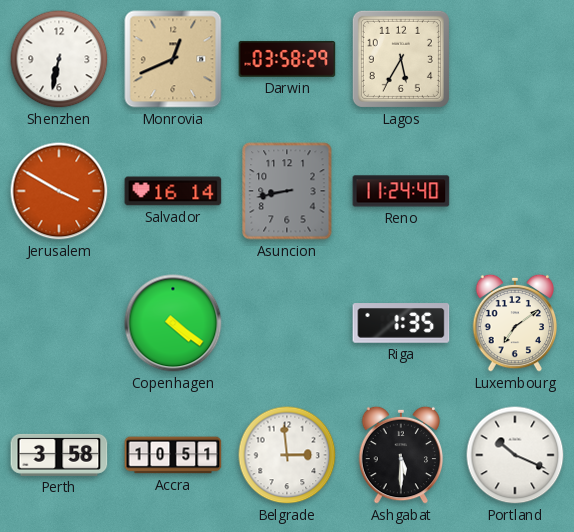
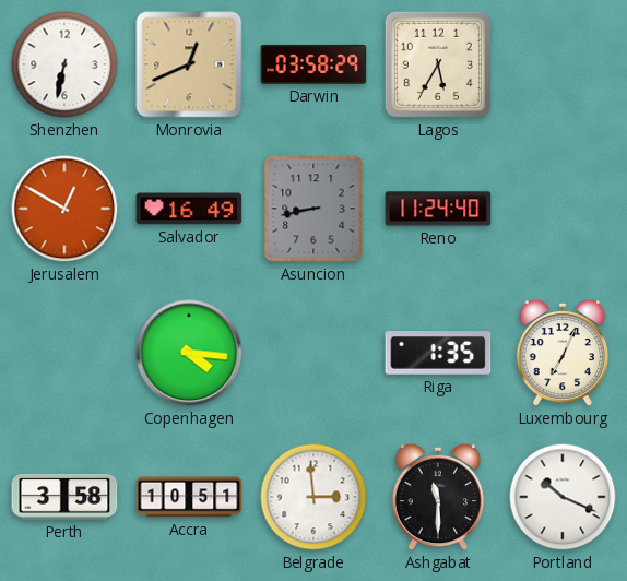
Jerusalem: 3:50 -> 12:50
Salvador: 16:14 -> 16:49
Copenhagen: 4:21 -> 4:16
Luxembourg: 7:09 -> 7:04
Ashgabat: 5:30 -> 11:30
